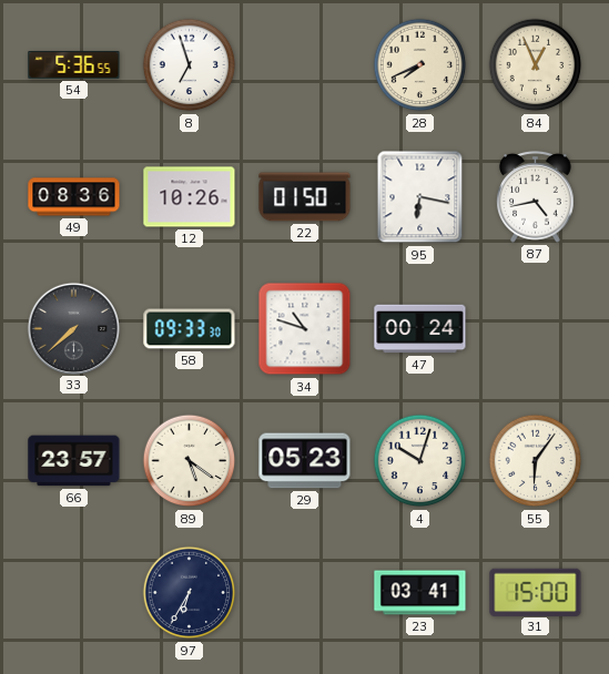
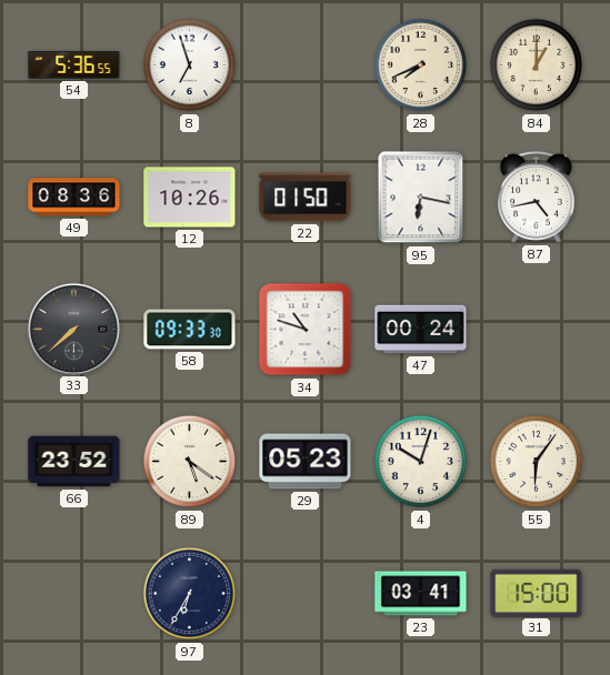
84: 12:56 -> 1:00
66: 23:57 -> 23:52
